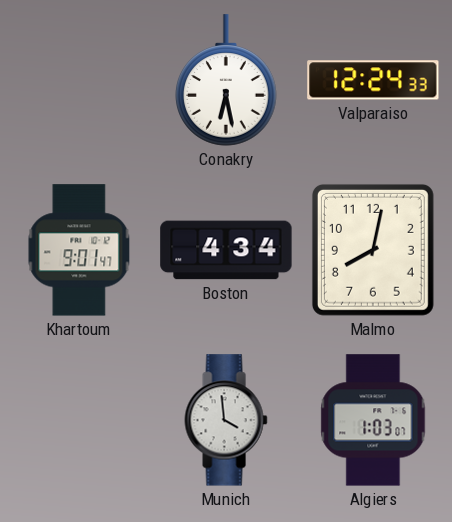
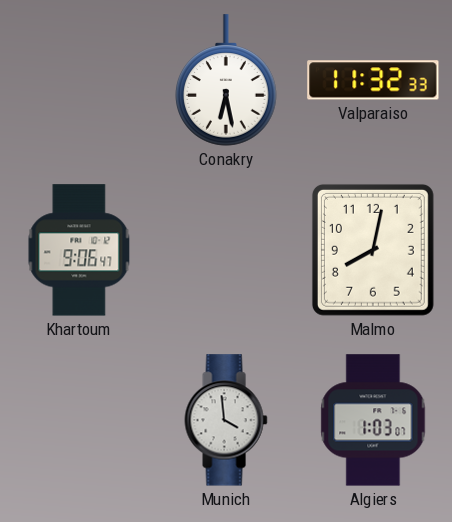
Valparaiso: 12:24 -> 11:32
Khartoum: 9:01 -> 9:06
Boston: 4:34 -> none
